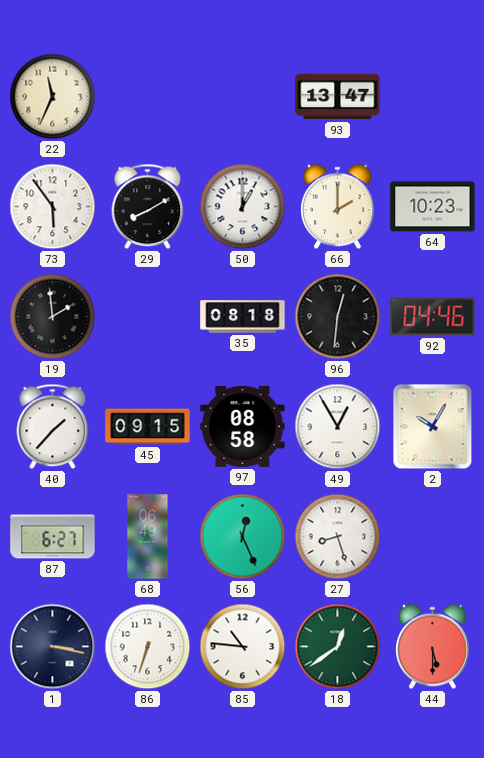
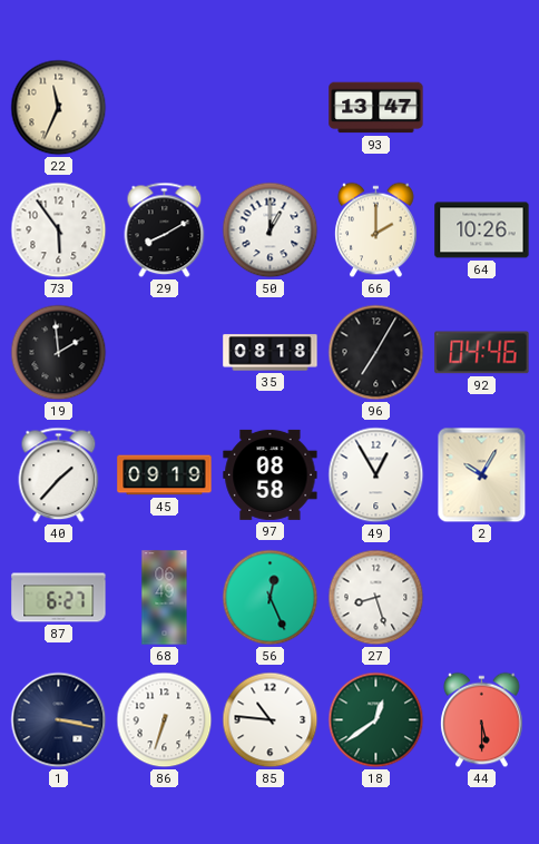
64: 10:23 -> 10:26
96: 12:31 -> 7:05
45: 09:15 -> 09:19
